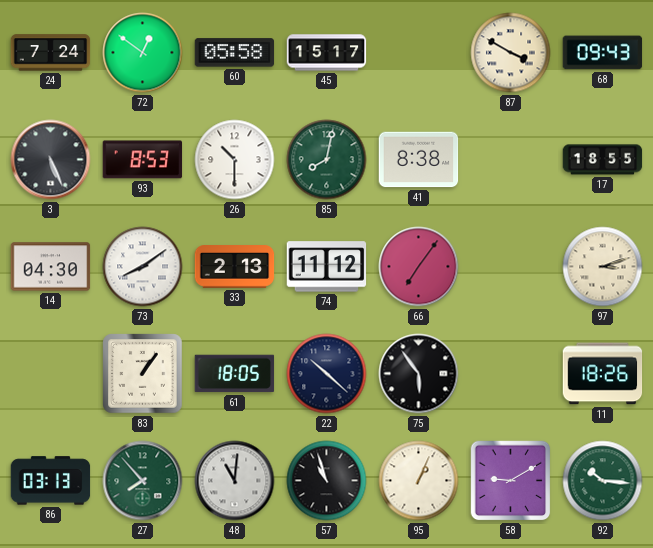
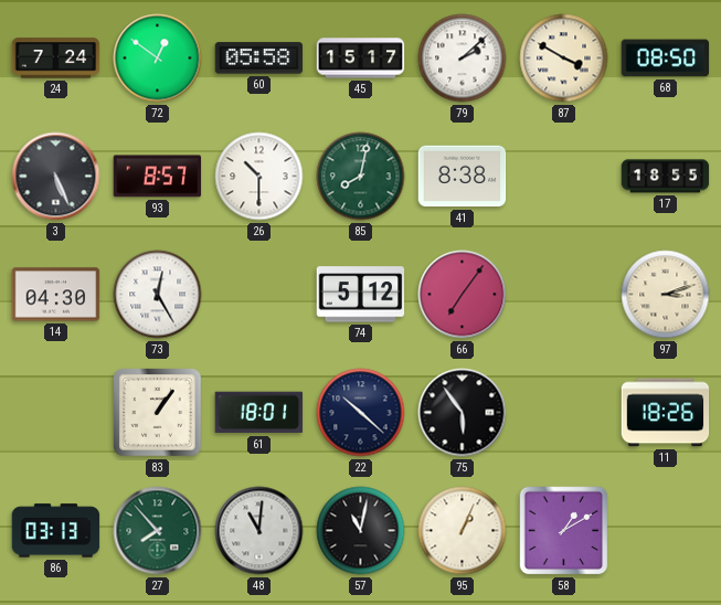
79: none -> 2:08
68: 09:43 -> 08:50
93: 8:53 -> 8:57
73: 8:09 -> 12:25
33: 2:13 -> none
74: 11:12 -> 5:12
61: 18:05 -> 18:01
57: 10:57 -> 11:02
58: 9:10 -> 1:10
92: 10:16 -> none
